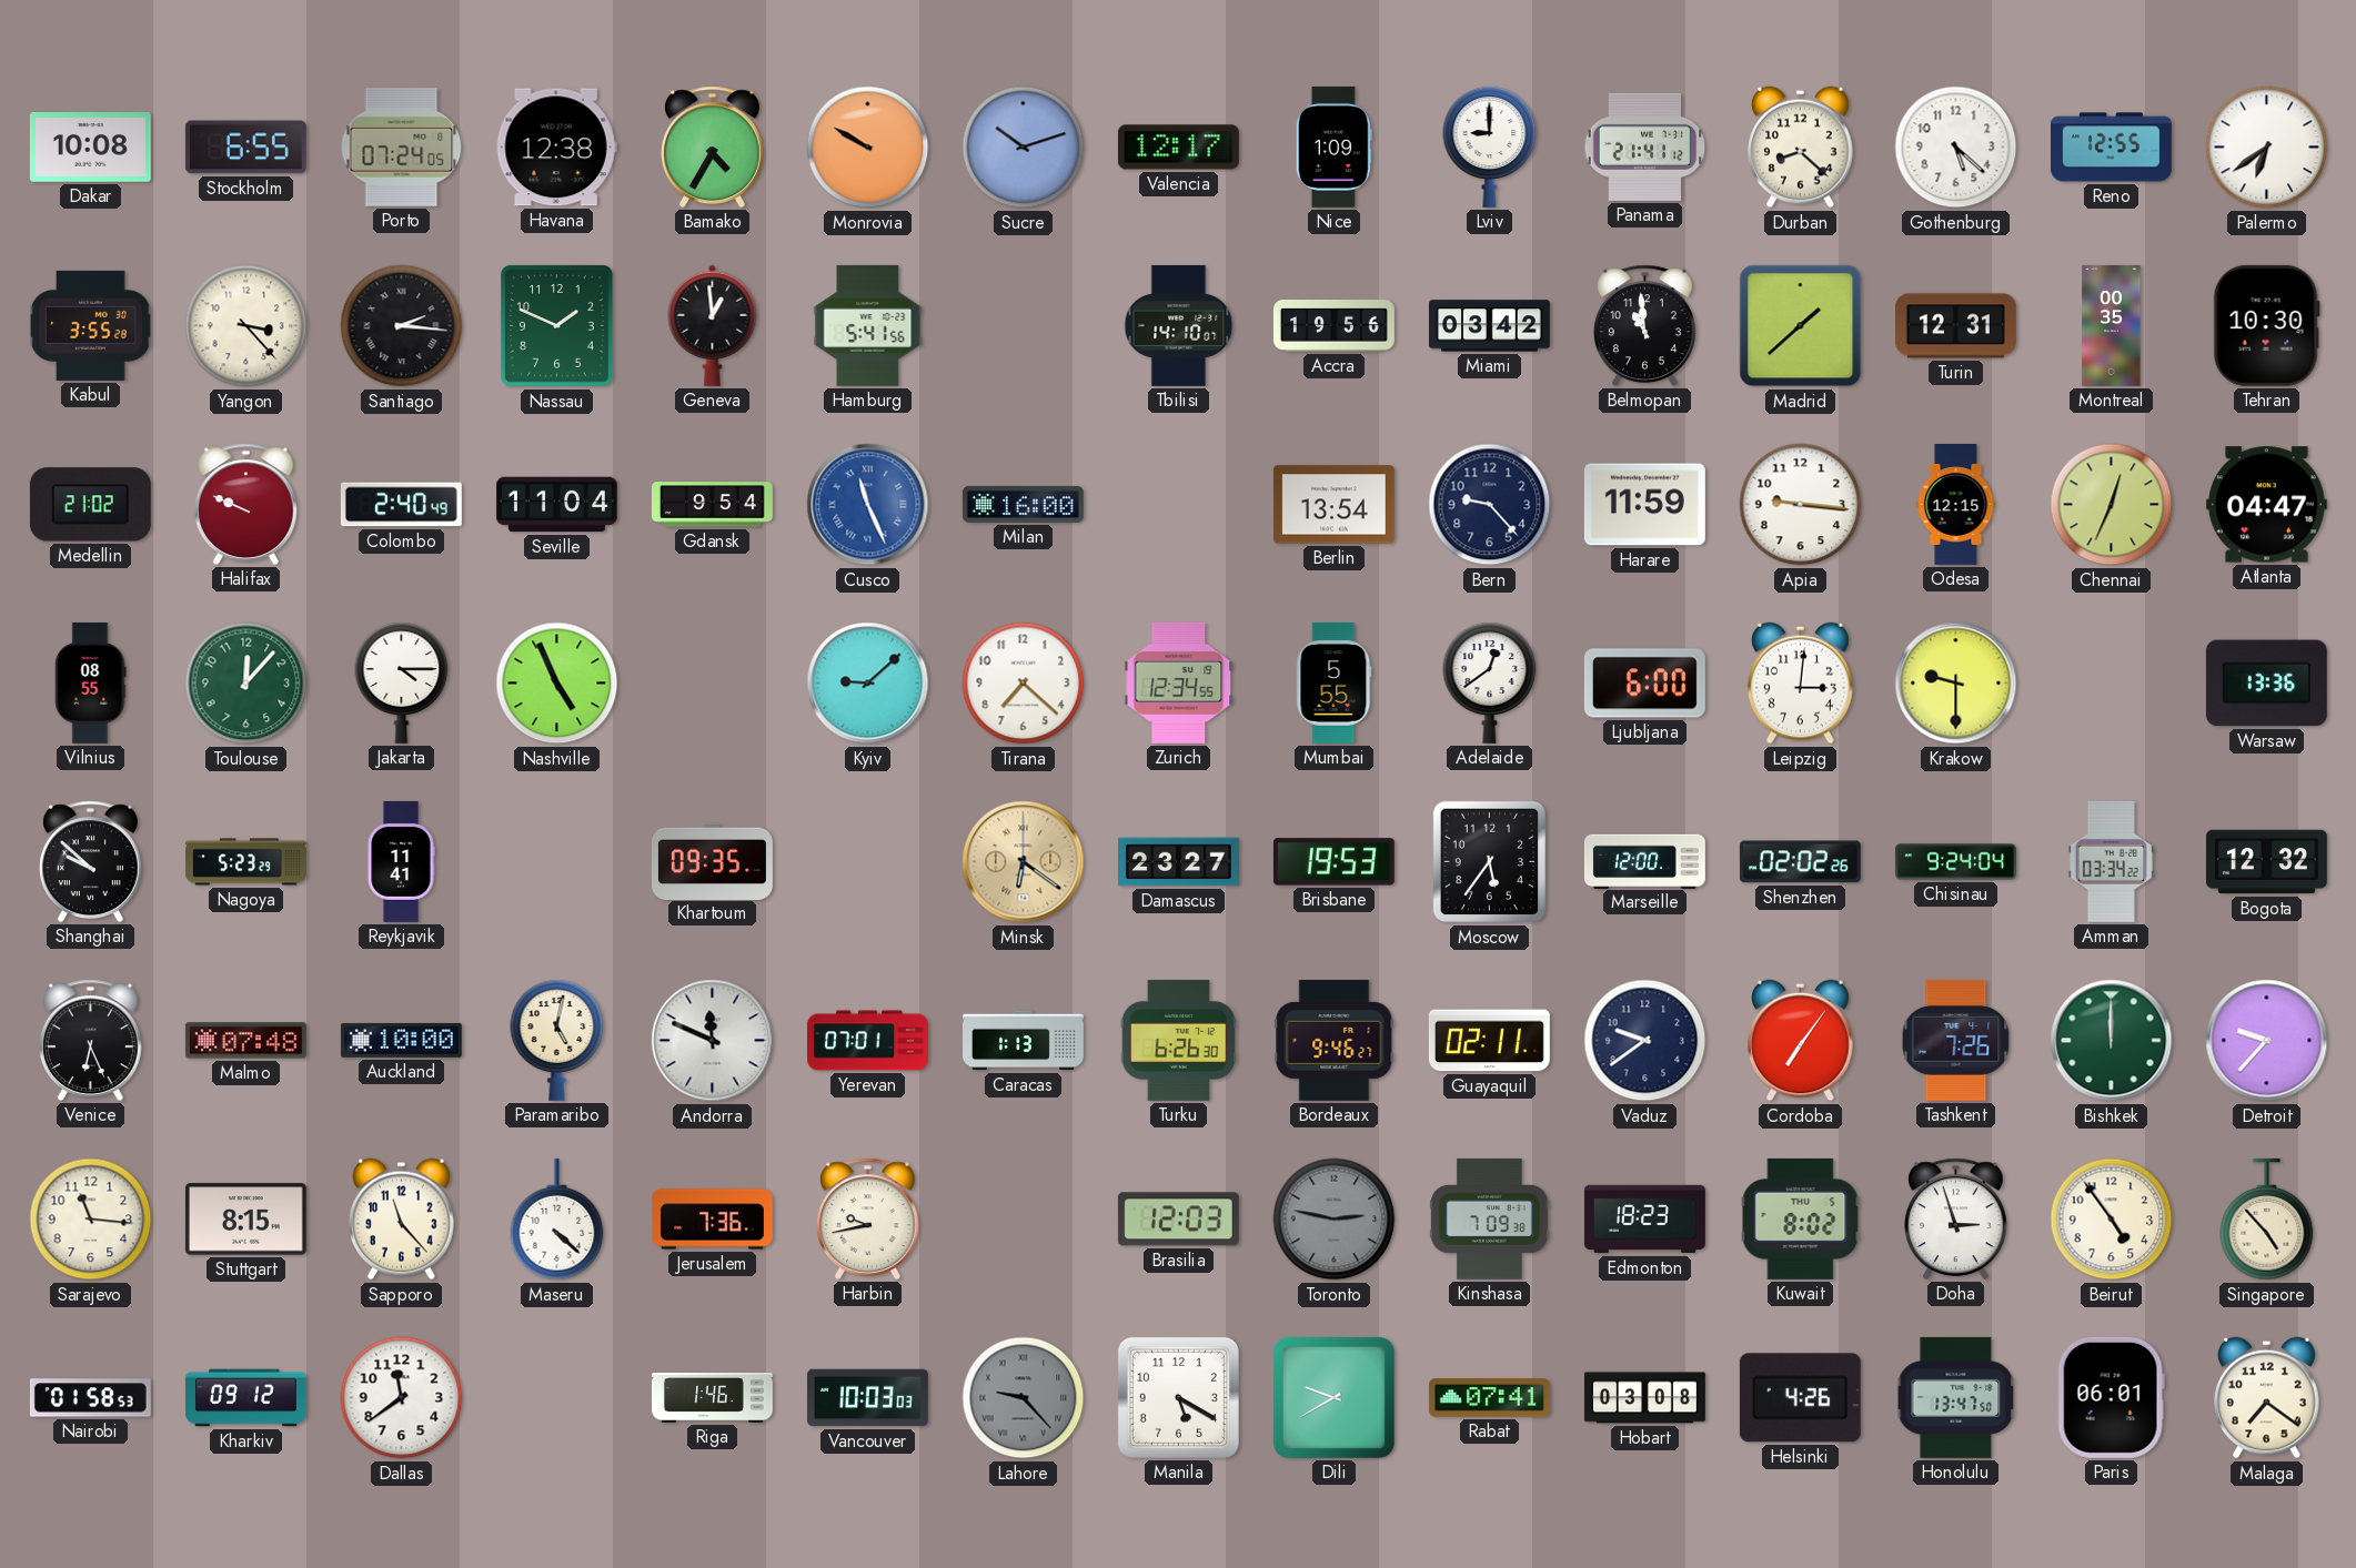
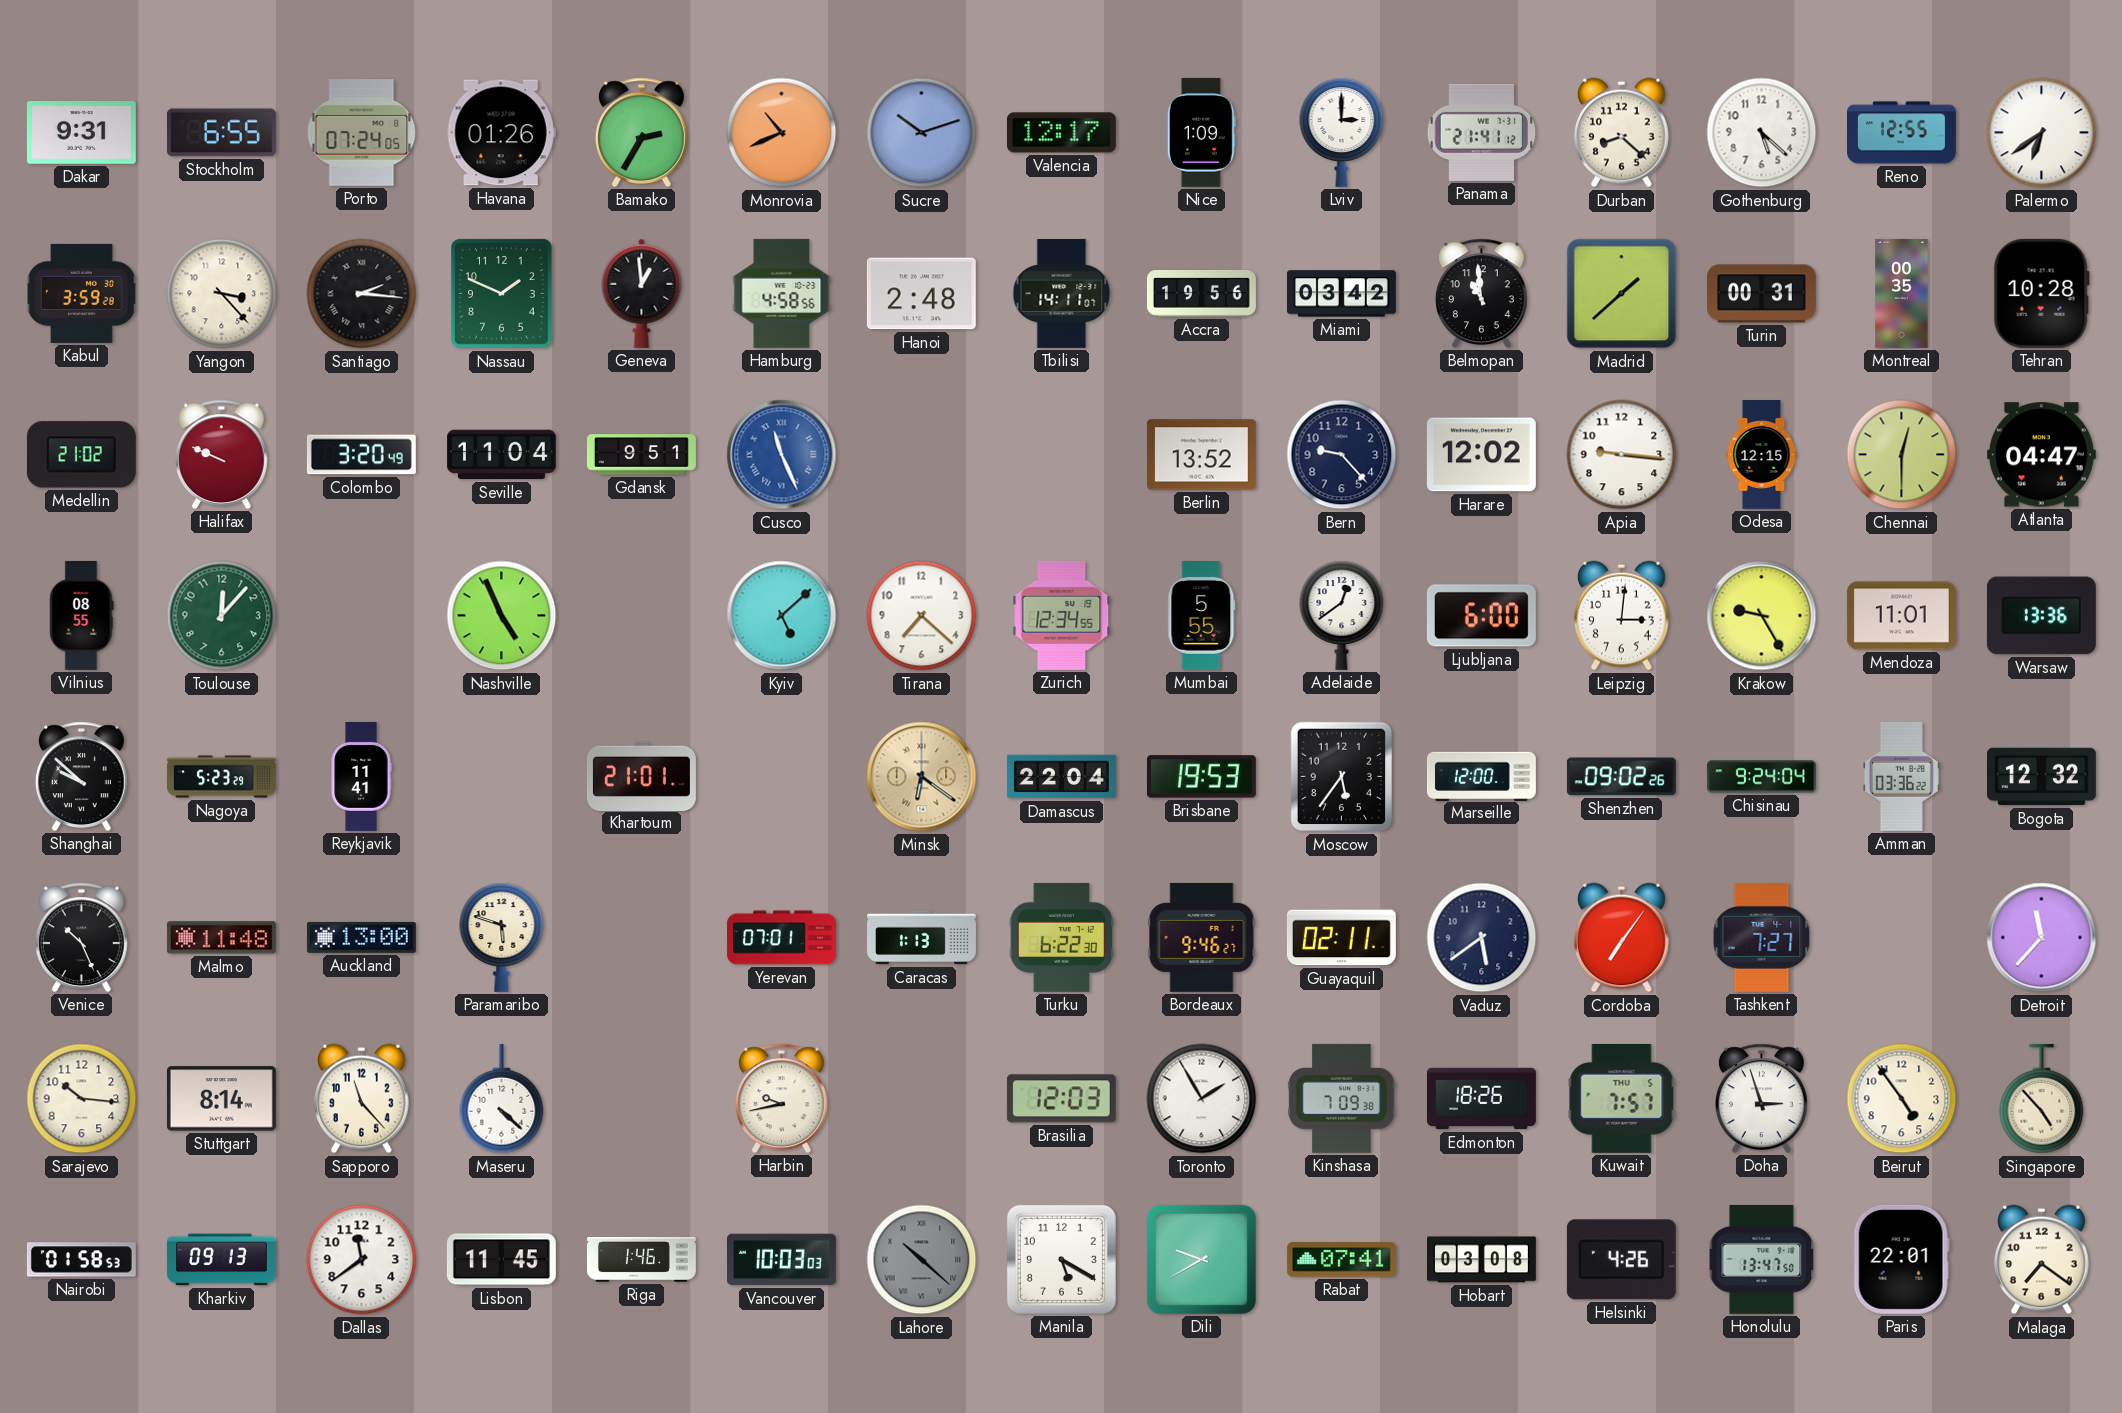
Dakar: 10:08 -> 9:31
Havana: 12:38 -> 01:26
Bamako: 4:35 -> 2:35
Monrovia: 9:50 -> 10:41
Lviv: 9:00 -> 3:00
Kabul: 3:55 -> 3:59
Hamburg: 5:41 -> 4:58
Hanoi: none -> 2:48
Tbilisi: 14:10 -> 14:11
Turin: 12:31 -> 00:31
Tehran: 10:30 -> 10:28
Colombo: 2:40 -> 3:20
Gdansk: 9:54 -> 9:51
Milan: 16:00 -> none
Berlin: 13:54 -> 13:52
Harare: 11:59 -> 12:02
Chennai: 12:34 -> 12:30
Jakarta: 4:15 -> none
Kyiv: 9:08 -> 5:08
Krakow: 9:30 -> 9:25
Mendoza: none -> 11:01
Khartoum: 09:35 -> 21:01
Damascus: 23:27 -> 22:04
Shenzhen: 02:02 -> 09:02
Amman: 03:34 -> 03:36
Venice: 6:26 -> 10:26
Malmo: 07:48 -> 11:48
Auckland: 10:00 -> 13:00
Paramaribo: 5:02 -> 5:48
Andorra: 11:49 -> none
Turku: 6:26 -> 6:22
Vaduz: 9:39 -> 5:39
Tashkent: 7:26 -> 7:27
Bishkek: 12:00 -> none
Detroit: 9:37 -> 11:37
Sarajevo: 11:16 -> 10:16
Stuttgart: 8:15 -> 8:14
Jerusalem: 7:36 -> none
Toronto: 2:47 -> 1:55
Toronto dial: grey -> white
Edmonton: 18:23 -> 18:26
Kuwait: 8:02 -> 7:57
Kharkiv: 09:12 -> 09:13
Lisbon: none -> 11:45
Lahore: 9:23 -> 10:22
Paris: 06:01 -> 22:01
